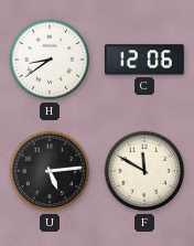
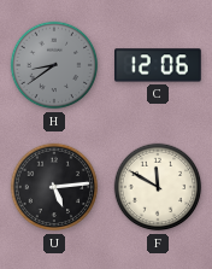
H dial: white -> grey
